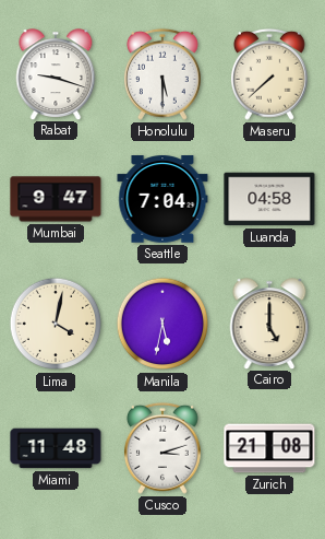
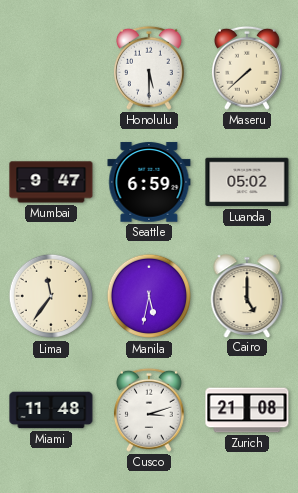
Rabat: 9:18 -> none
Seattle: 7:04 -> 6:59
Luanda: 04:58 -> 05:02
Lima: 4:02 -> 11:36
